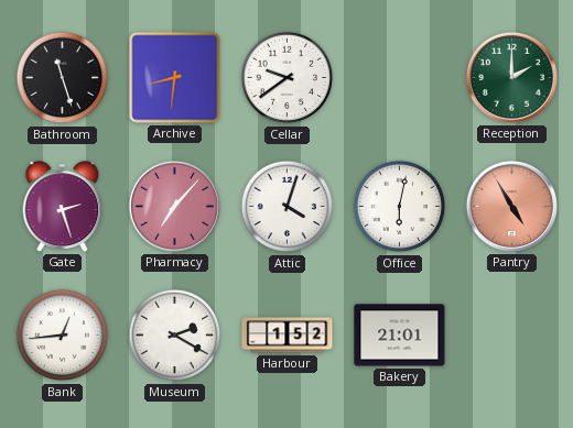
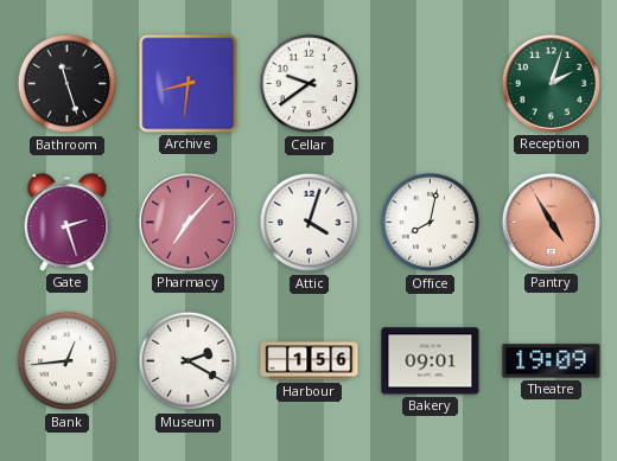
Reception: 2:00 -> 2:03
Office: 6:02 -> 8:02
Harbour: 1:52 -> 1:56
Bakery: 21:01 -> 09:01
Theatre: none -> 19:09
